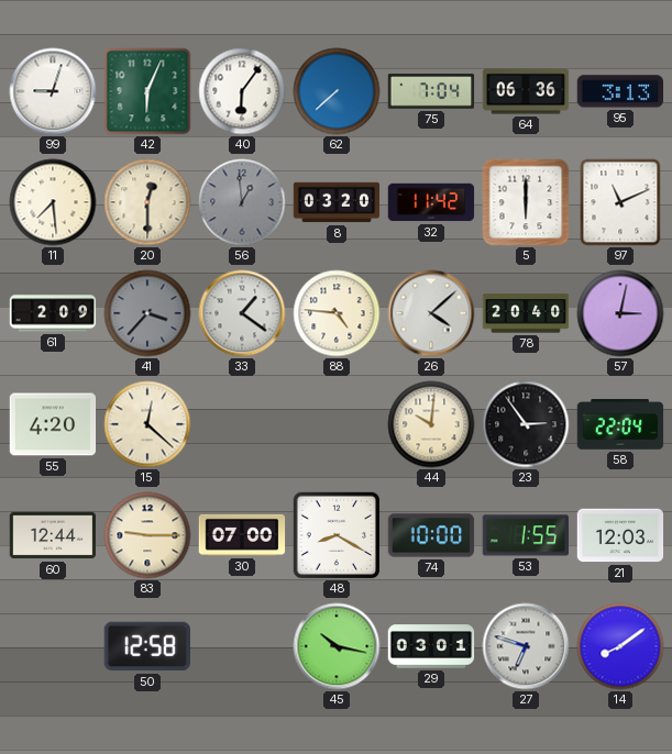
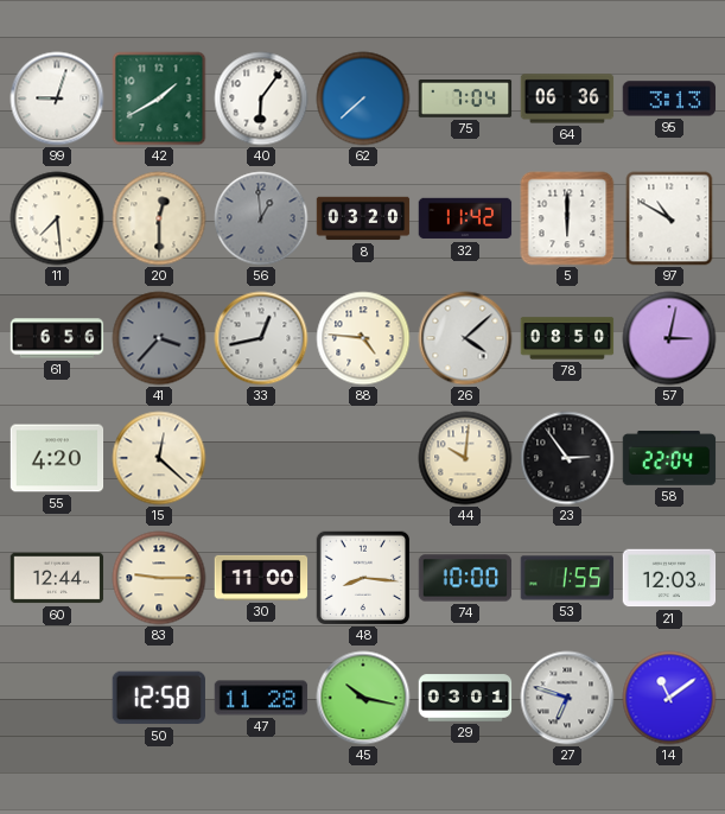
42: 6:04 -> 1:40
97: 11:11 -> 10:50
61: 2:09 -> 6:56
33: 1:21 -> 12:43
78: 20:40 -> 08:50
30: 07:00 -> 11:00
48: 8:20 -> 8:16
47: none -> 11:28
14: 8:09 -> 11:09
